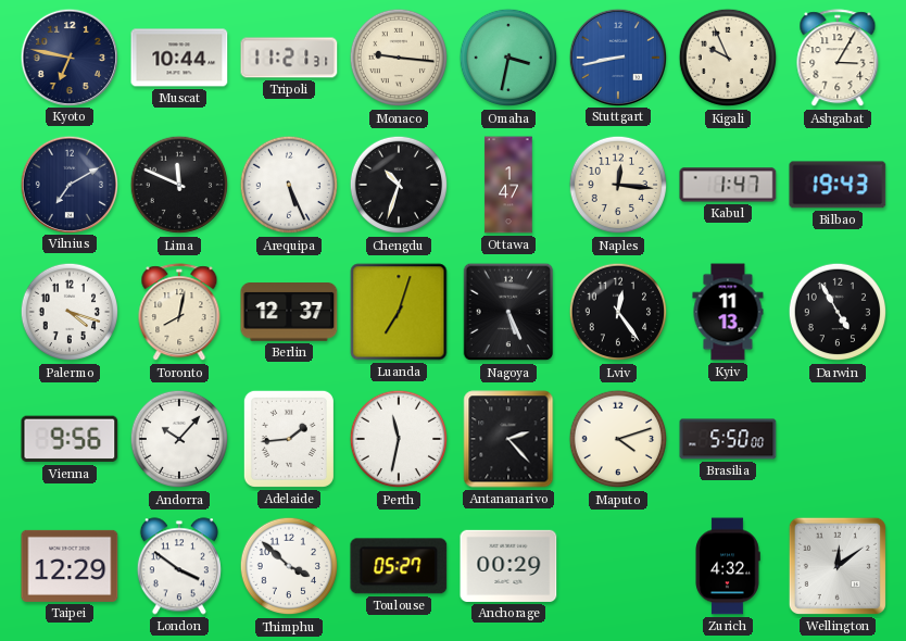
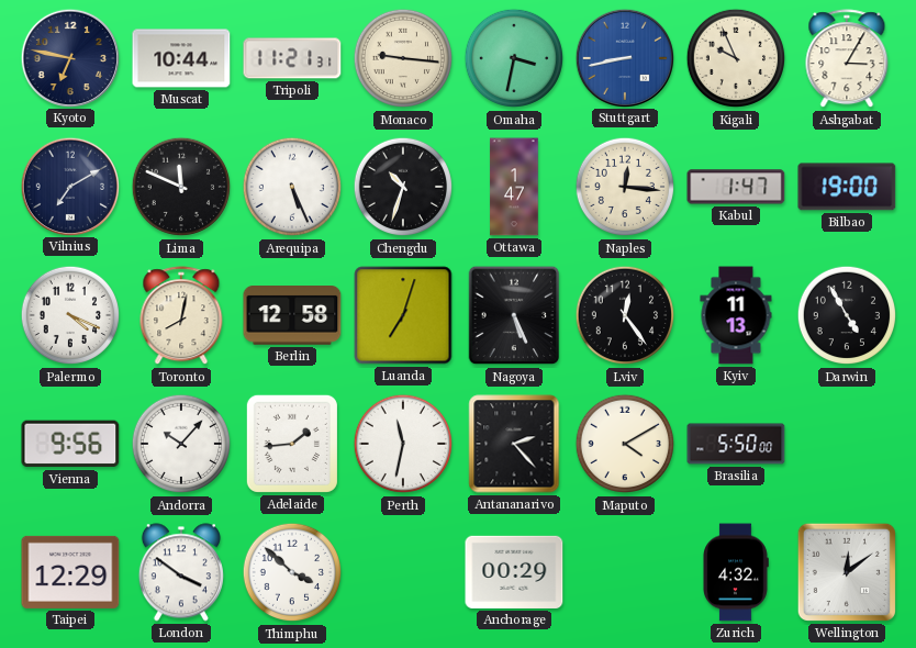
Bilbao: 19:43 -> 19:00
Palermo: 4:18 -> 4:19
Berlin: 12:37 -> 12:58
Maputo: 4:12 -> 4:10
Toulouse: 05:27 -> none
